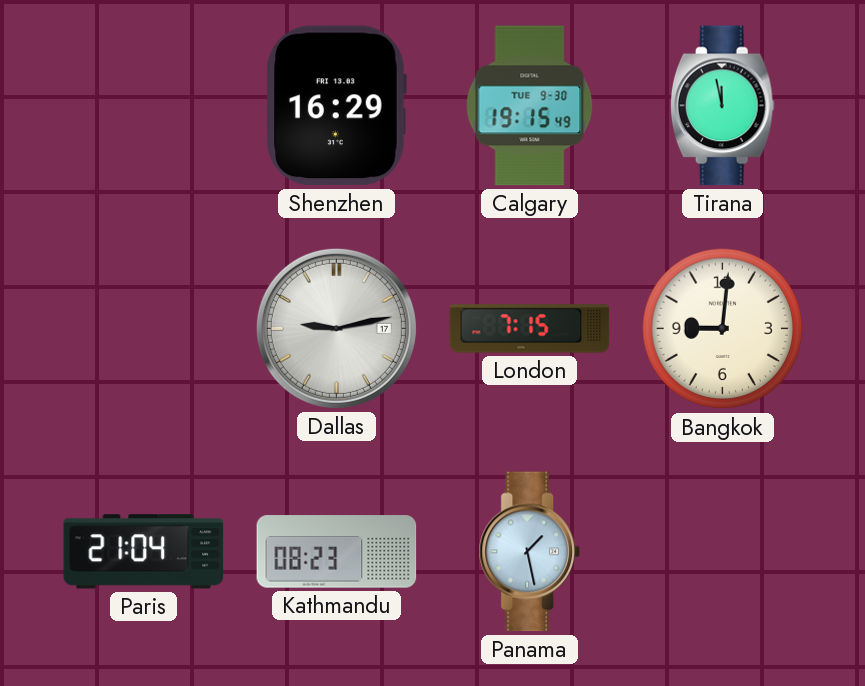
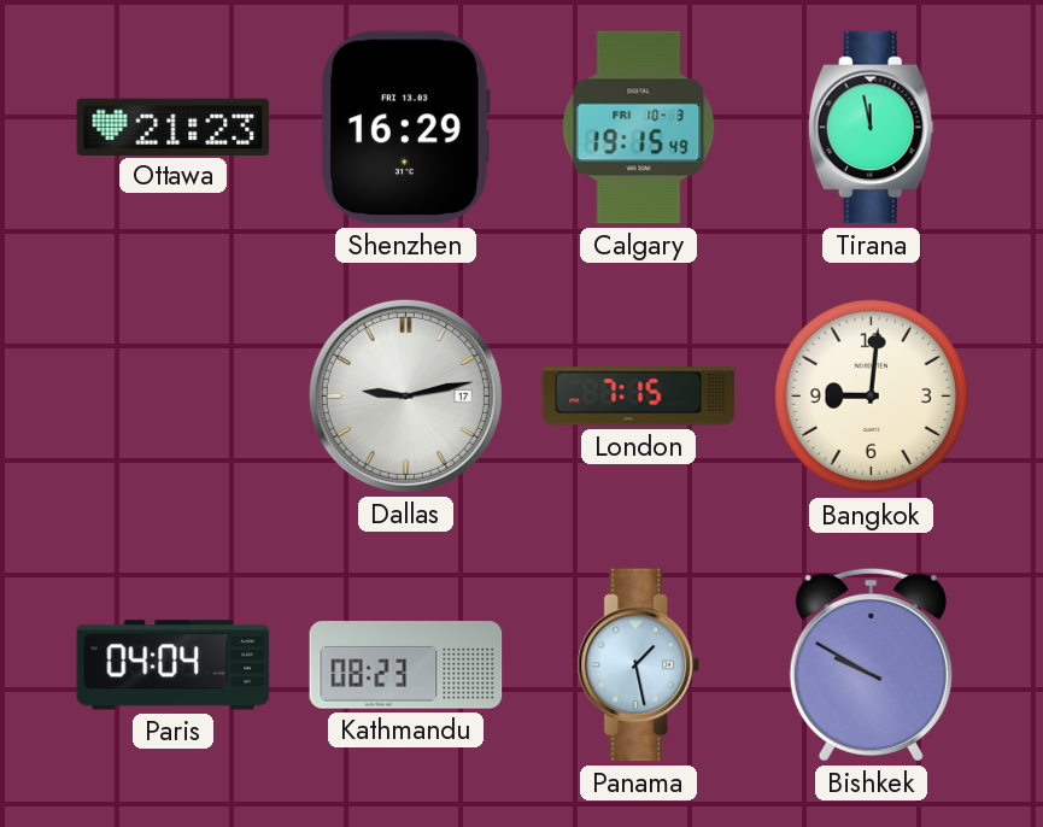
Ottawa: none -> 21:23
Calgary date: TUE 9-30 -> FRI 10-3
Paris: 21:04 -> 04:04
Bishkek: none -> 9:50
